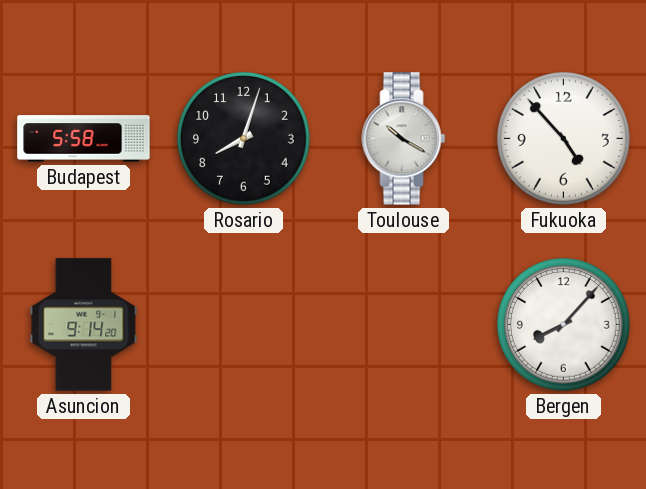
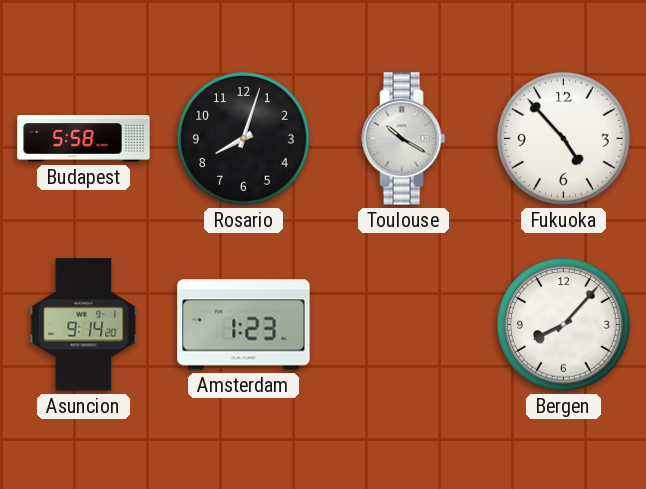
Amsterdam: none -> 1:23
